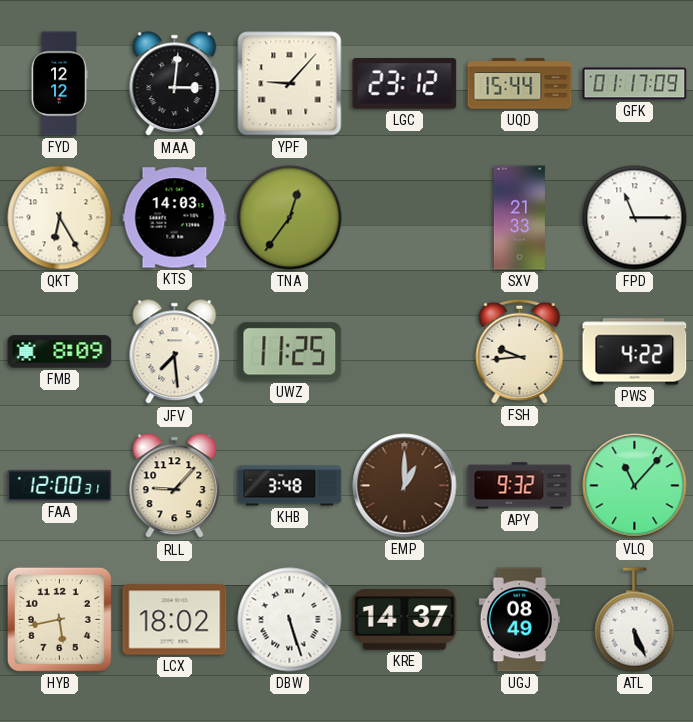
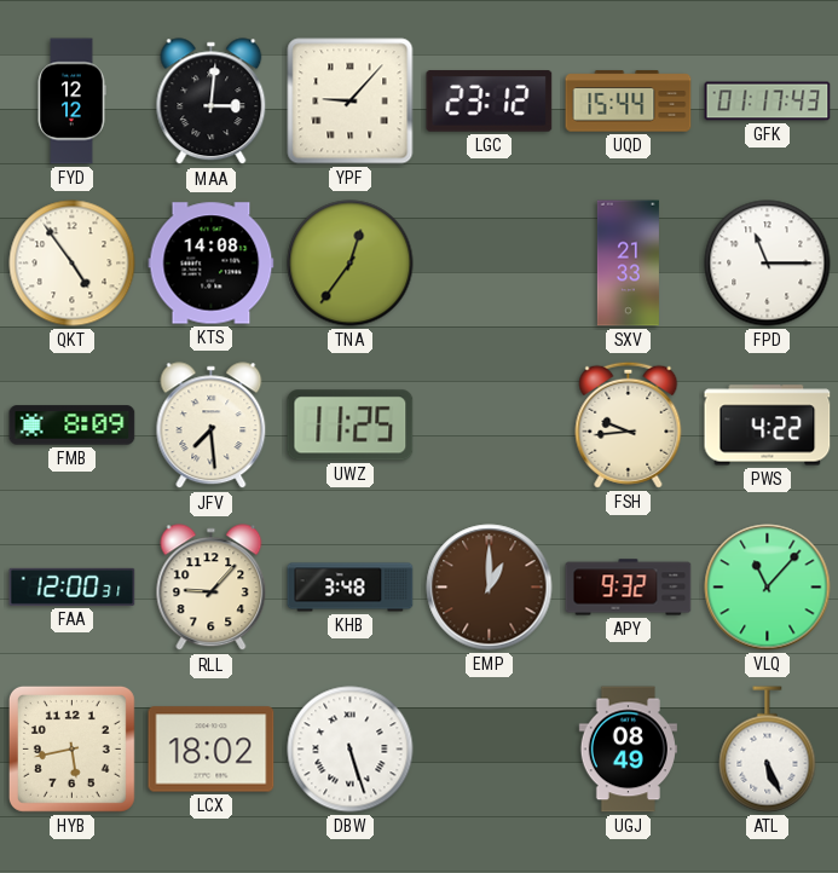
GFK: 01:17:09 -> 01:17:43
QKT: 6:25 -> 4:54
KTS: 14:03 -> 14:08
KRE: 14:37 -> none
